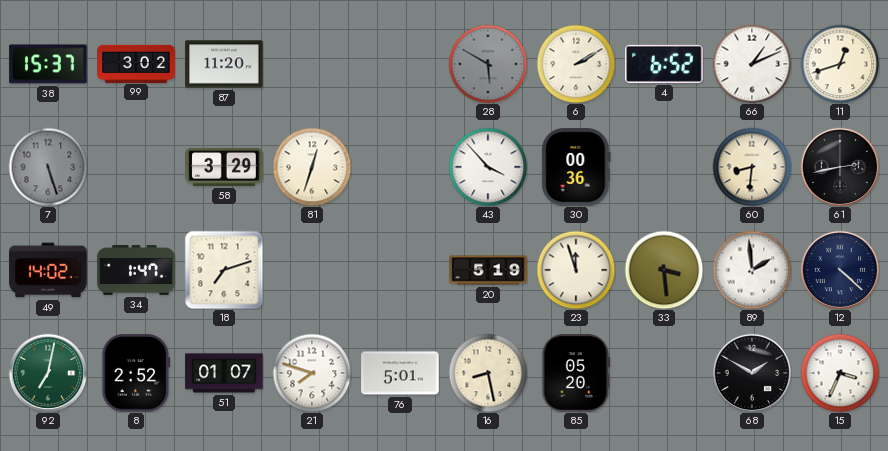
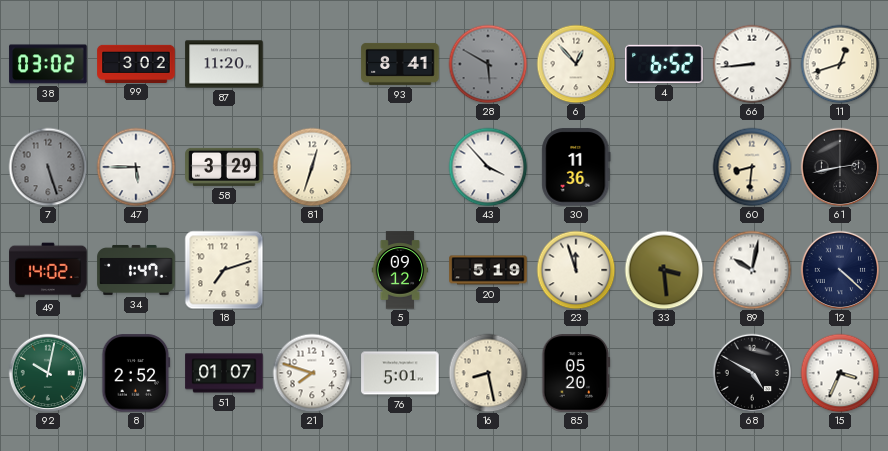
38: 15:37 -> 03:02
93: none -> 8:41
6: 2:10 -> 12:53
66: 1:11 -> 8:44
47: none -> 5:45
30: 00:36 -> 11:36
5: none -> 09:12
89: 1:59 -> 10:02
92: 7:02 -> 10:02
68: 1:50 -> 4:50
